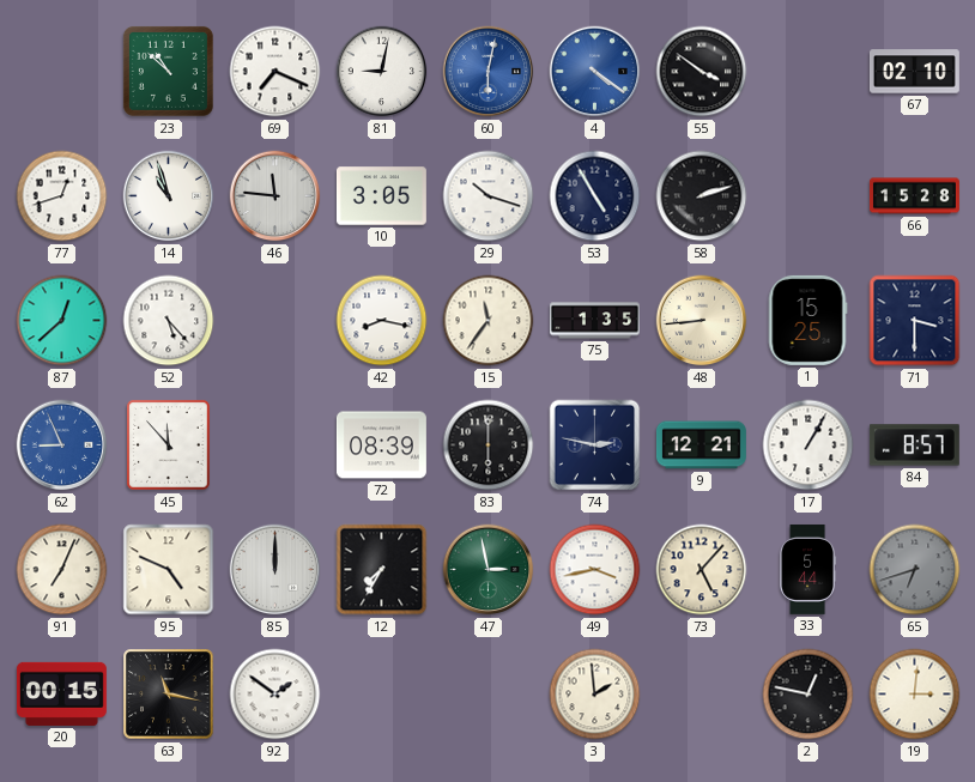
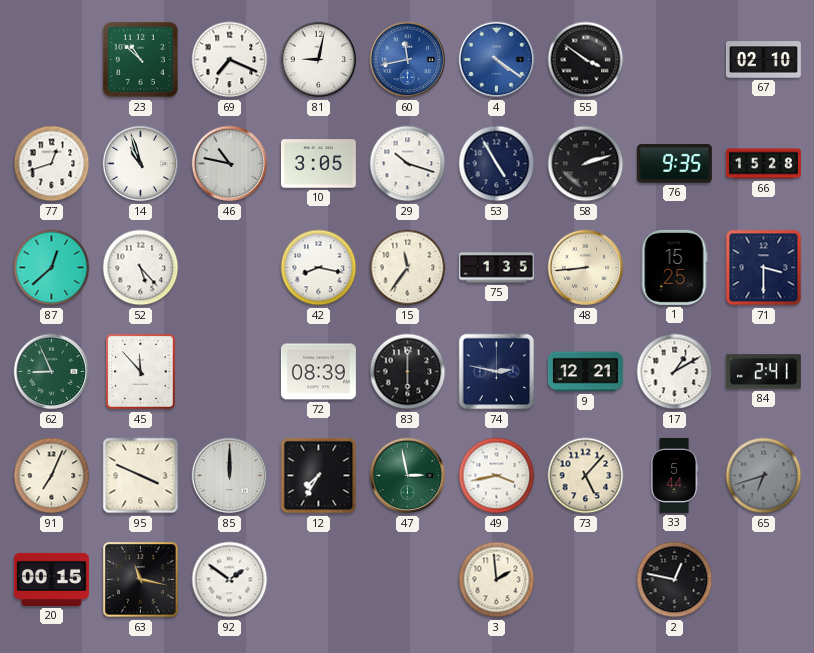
60: 6:02 -> 11:43
46: 11:46 -> 10:47
76: none -> 9:35
62 dial: blue -> green
17: 1:05 -> 1:10
84: 8:57 -> 2:41
95: 4:49 -> 3:49
19: 3:01 -> none
